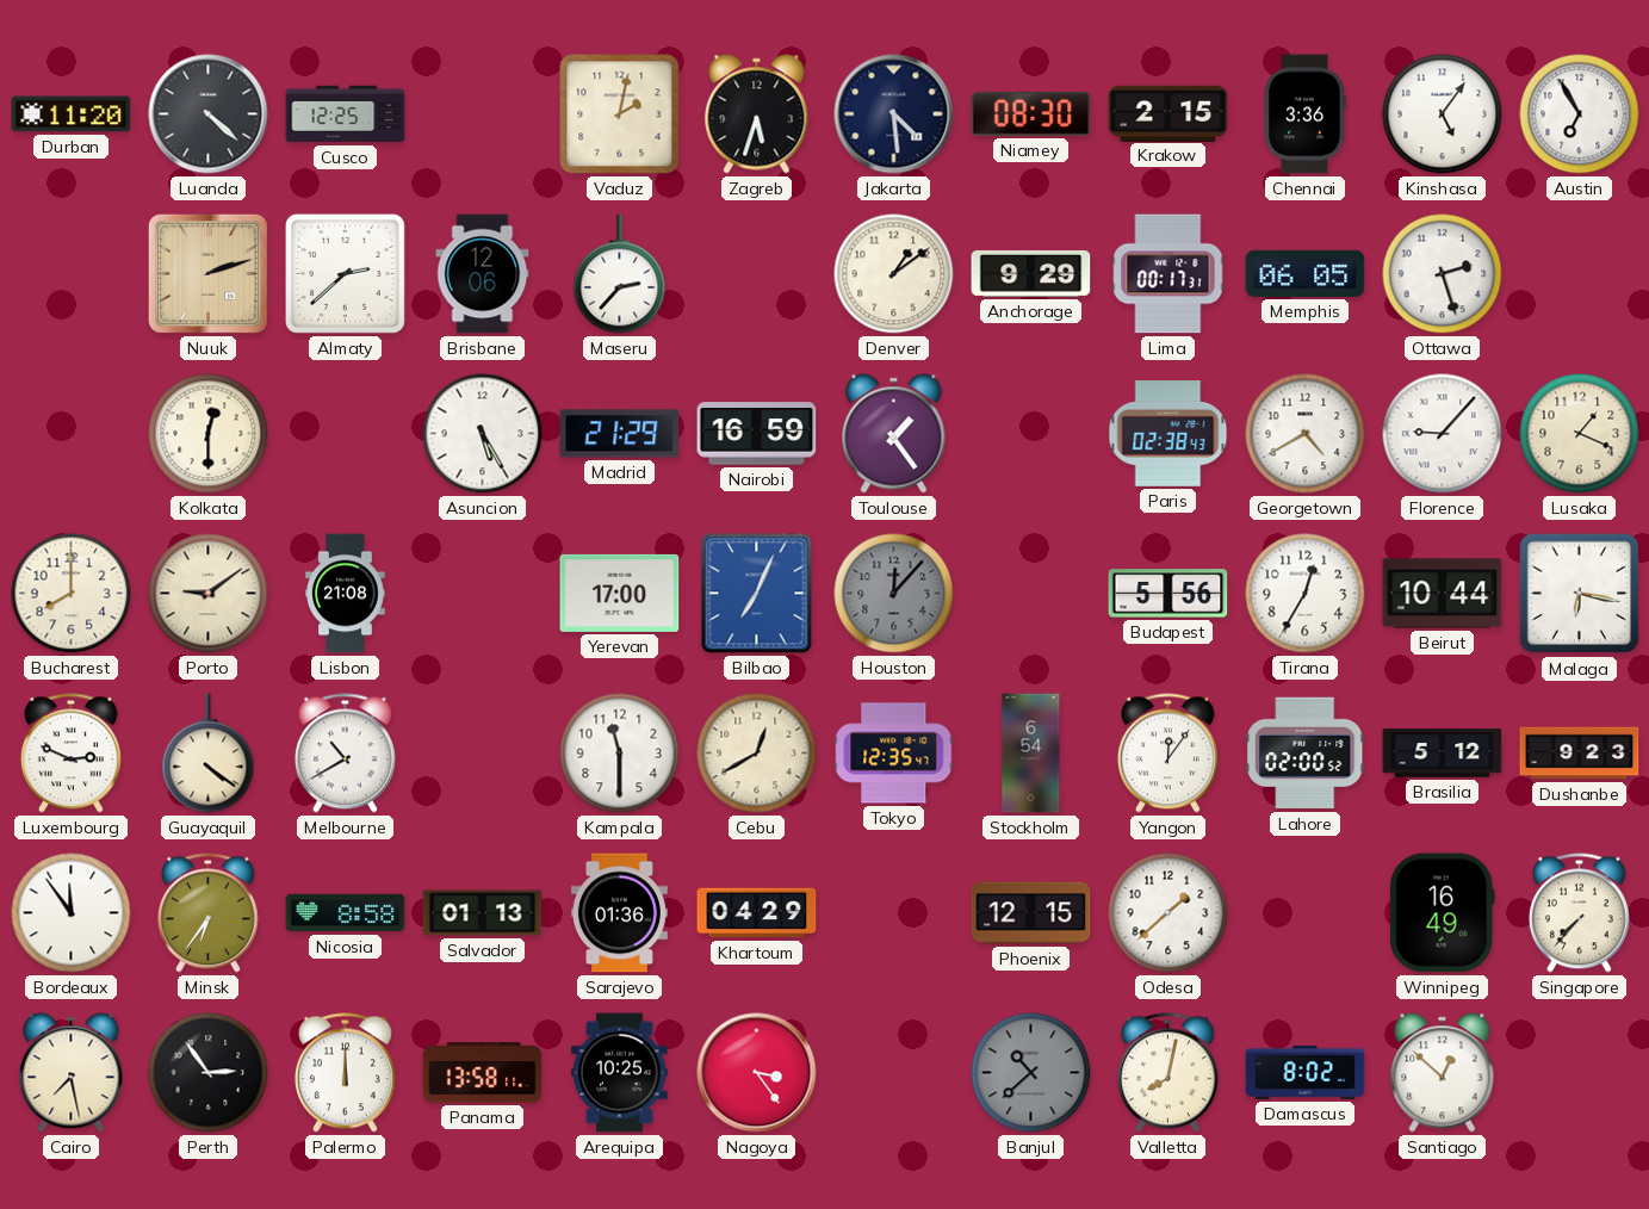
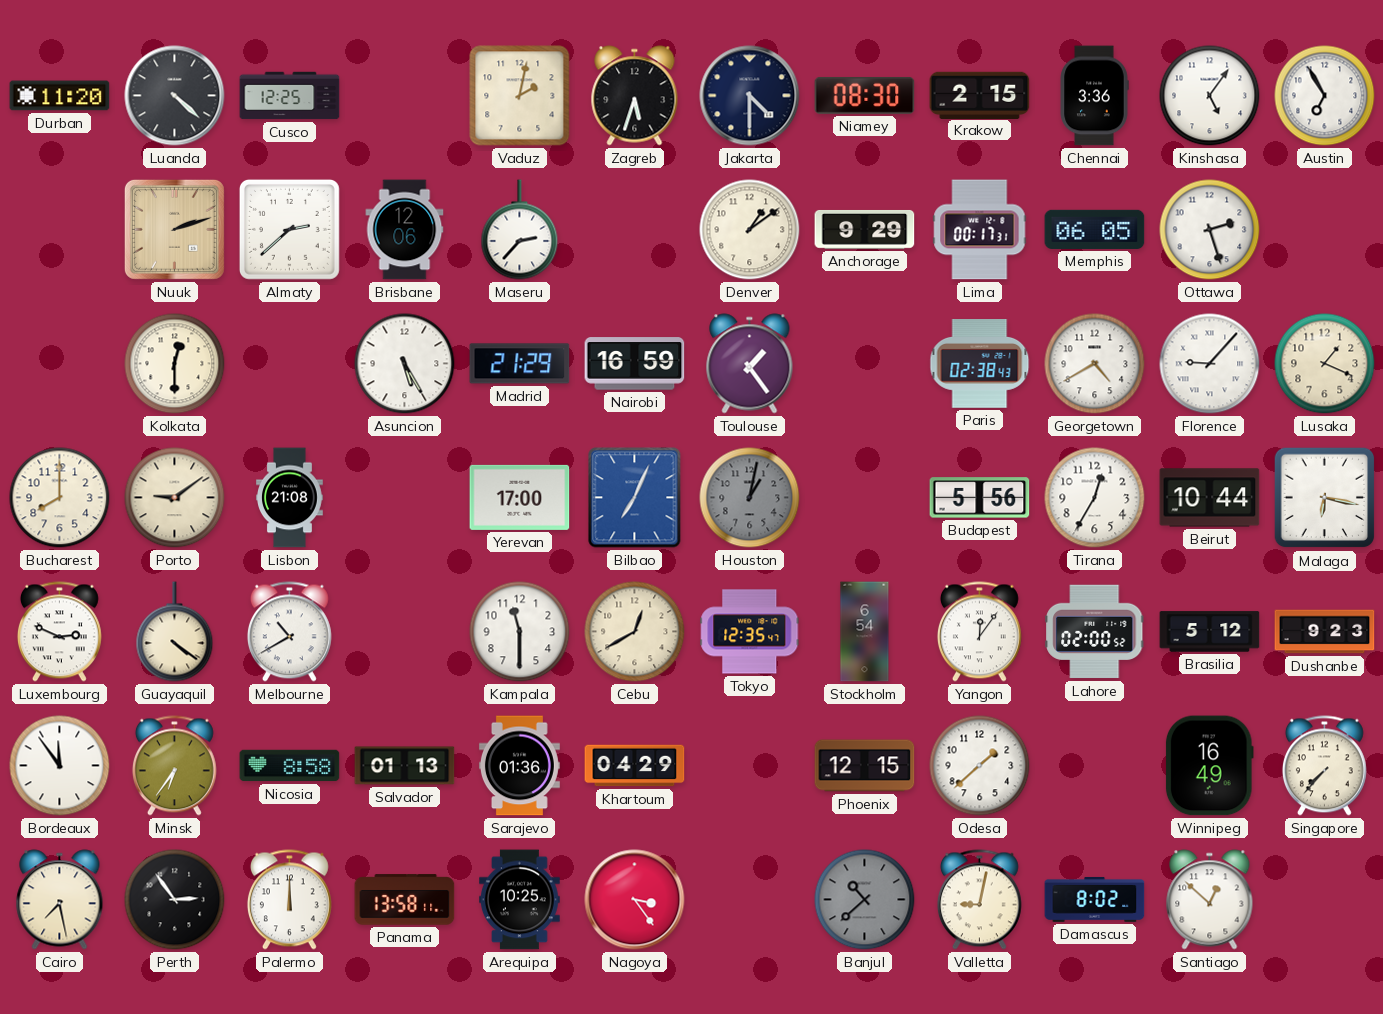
Jakarta: 4:29 -> 4:30
Houston: 12:07 -> 1:02
Valletta: 8:02 -> 9:02
